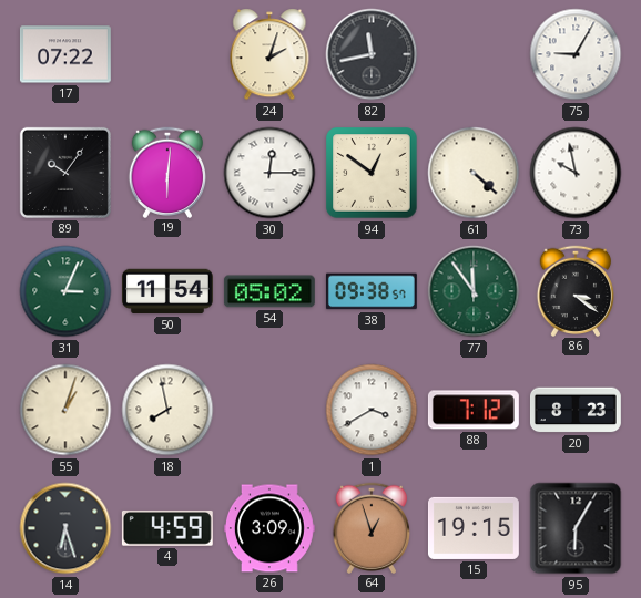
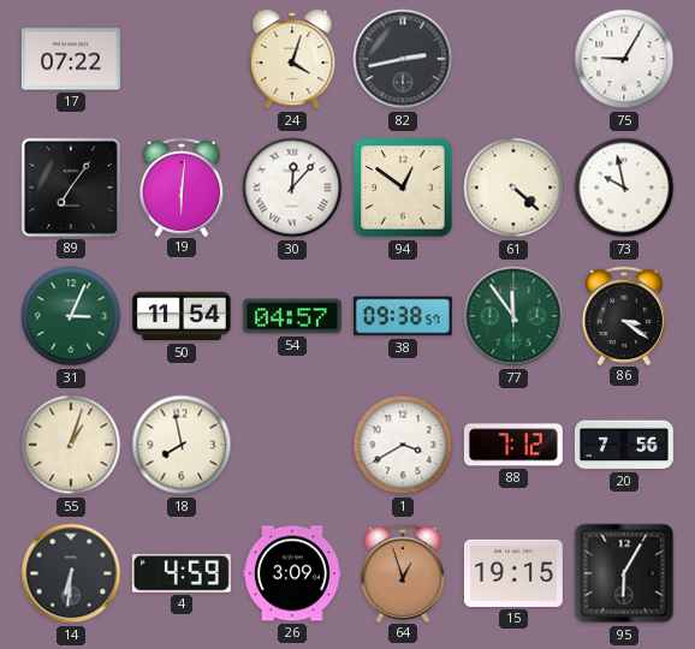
24: 2:03 -> 4:03
82: 11:43 -> 2:43
89: 10:06 -> 7:06
30: 12:15 -> 12:07
54: 05:02 -> 04:57
20: 8:23 -> 7:56
14: 6:27 -> 6:31
